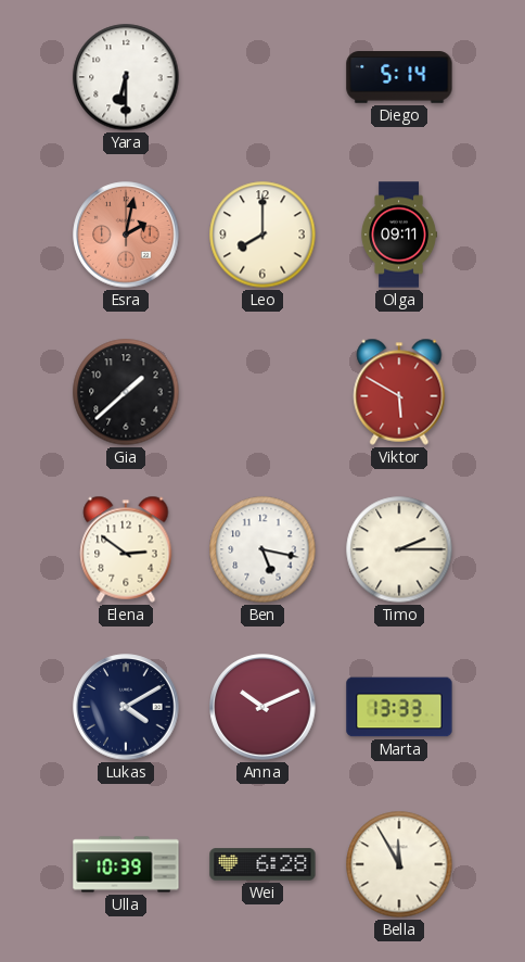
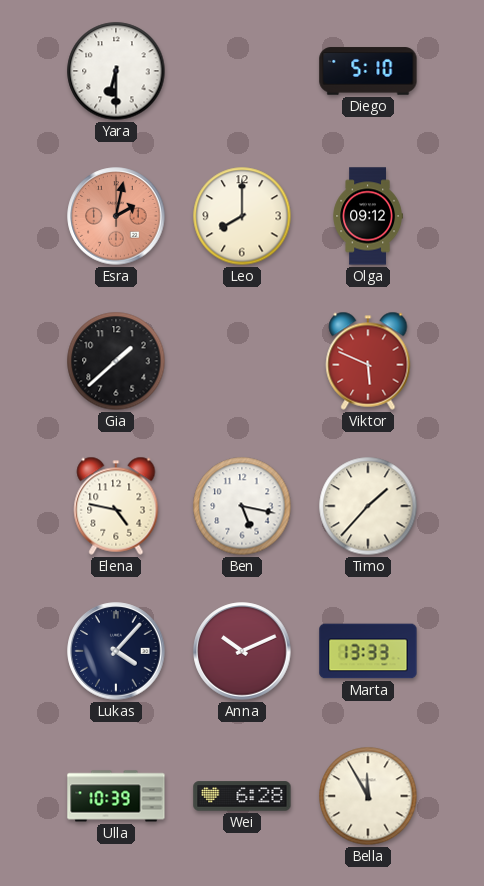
Diego: 5:14 -> 5:10
Olga: 09:11 -> 09:12
Viktor: 5:50 -> 5:49
Elena: 2:51 -> 4:47
Timo: 2:15 -> 1:37
Lukas: 4:10 -> 4:07
